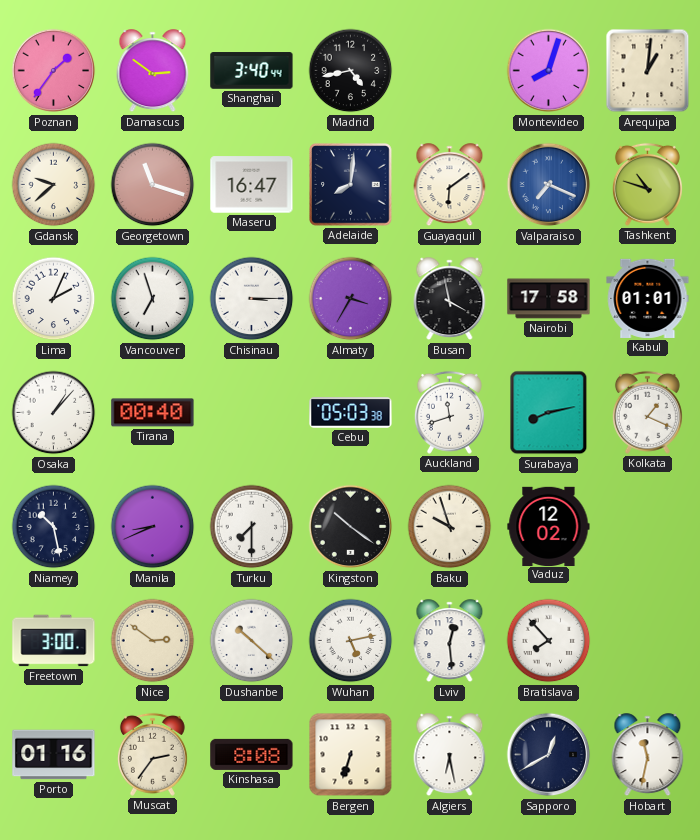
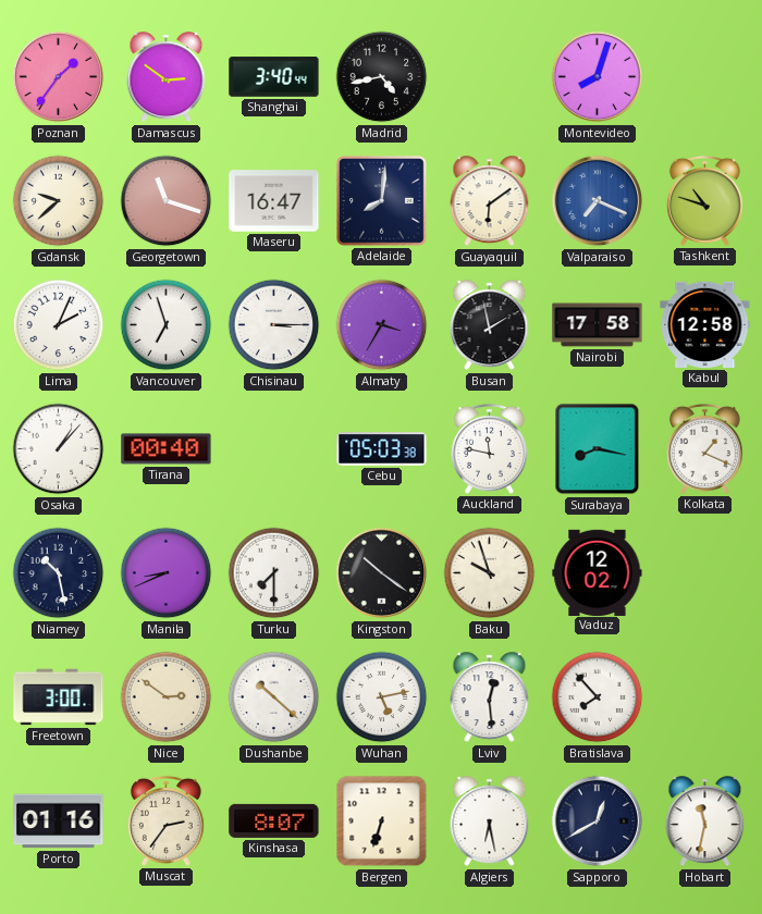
Arequipa: 1:01 -> none
Busan: 3:58 -> 1:58
Kabul: 01:01 -> 12:58
Auckland: 11:42 -> 11:47
Surabaya: 8:13 -> 8:17
Kinshasa: 8:08 -> 8:07
